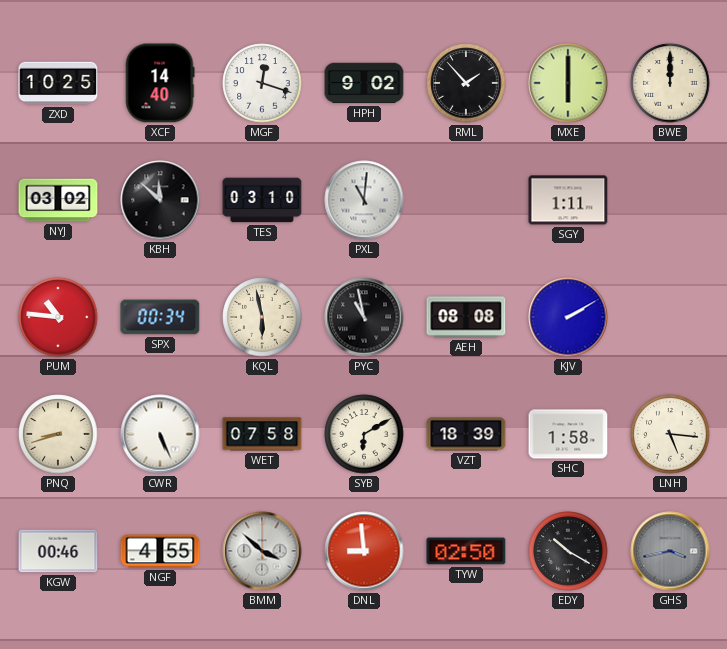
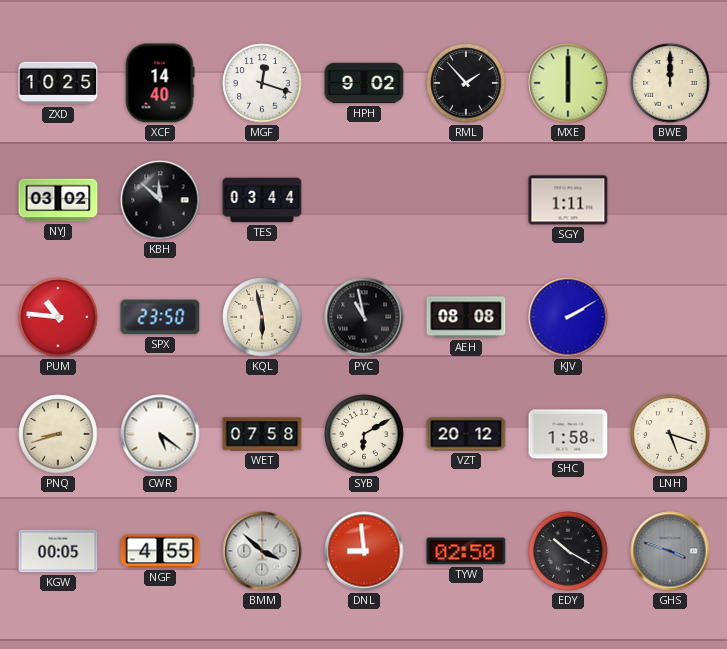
TES: 03:10 -> 03:44
PXL: 11:01 -> none
SPX: 00:34 -> 23:50
CWR: 5:26 -> 5:21
VZT: 18:39 -> 20:12
LNH: 5:16 -> 5:18
KGW: 00:46 -> 00:05
GHS: 3:43 -> 3:48
